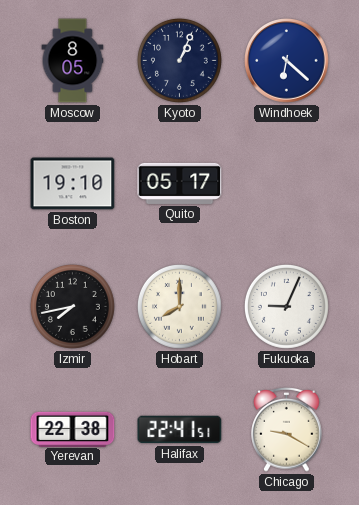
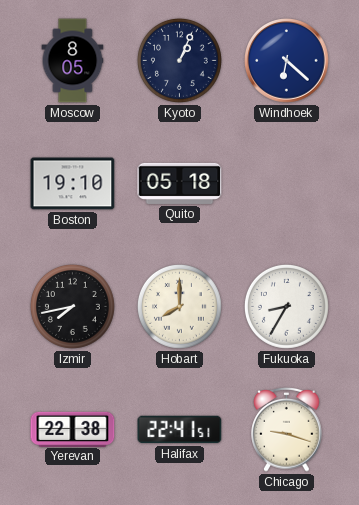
Quito: 05:17 -> 05:18
Fukuoka: 9:04 -> 8:35
Chicago: 9:20 -> 9:18
